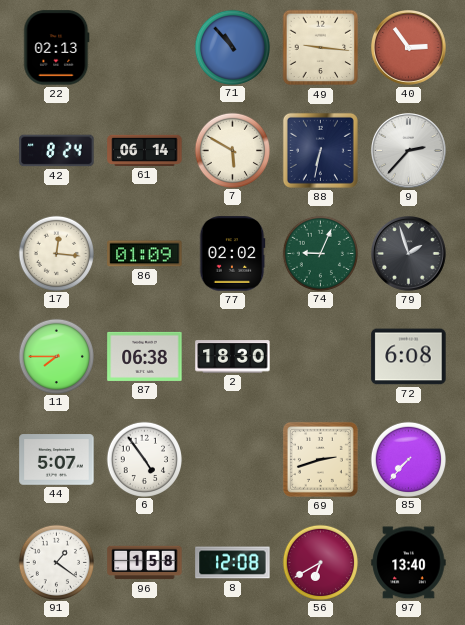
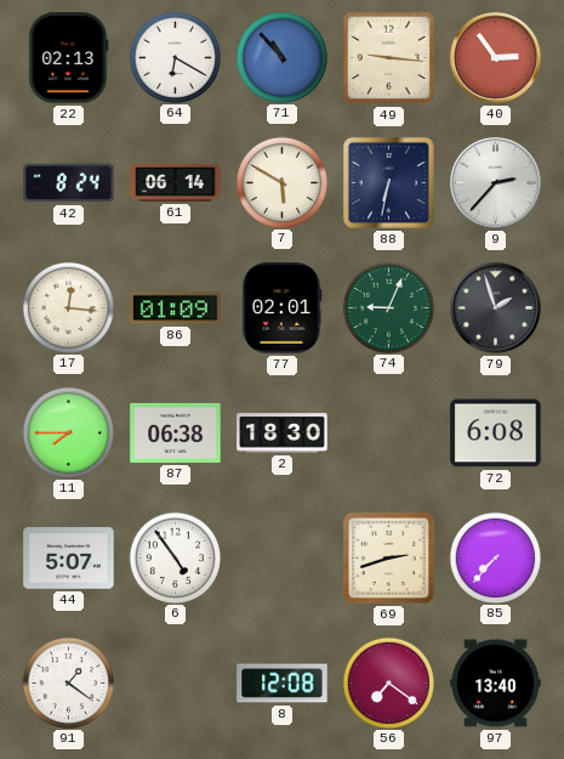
64: none -> 6:20
77: 02:02 -> 02:01
96: 1:58 -> none
56: 6:40 -> 7:21
